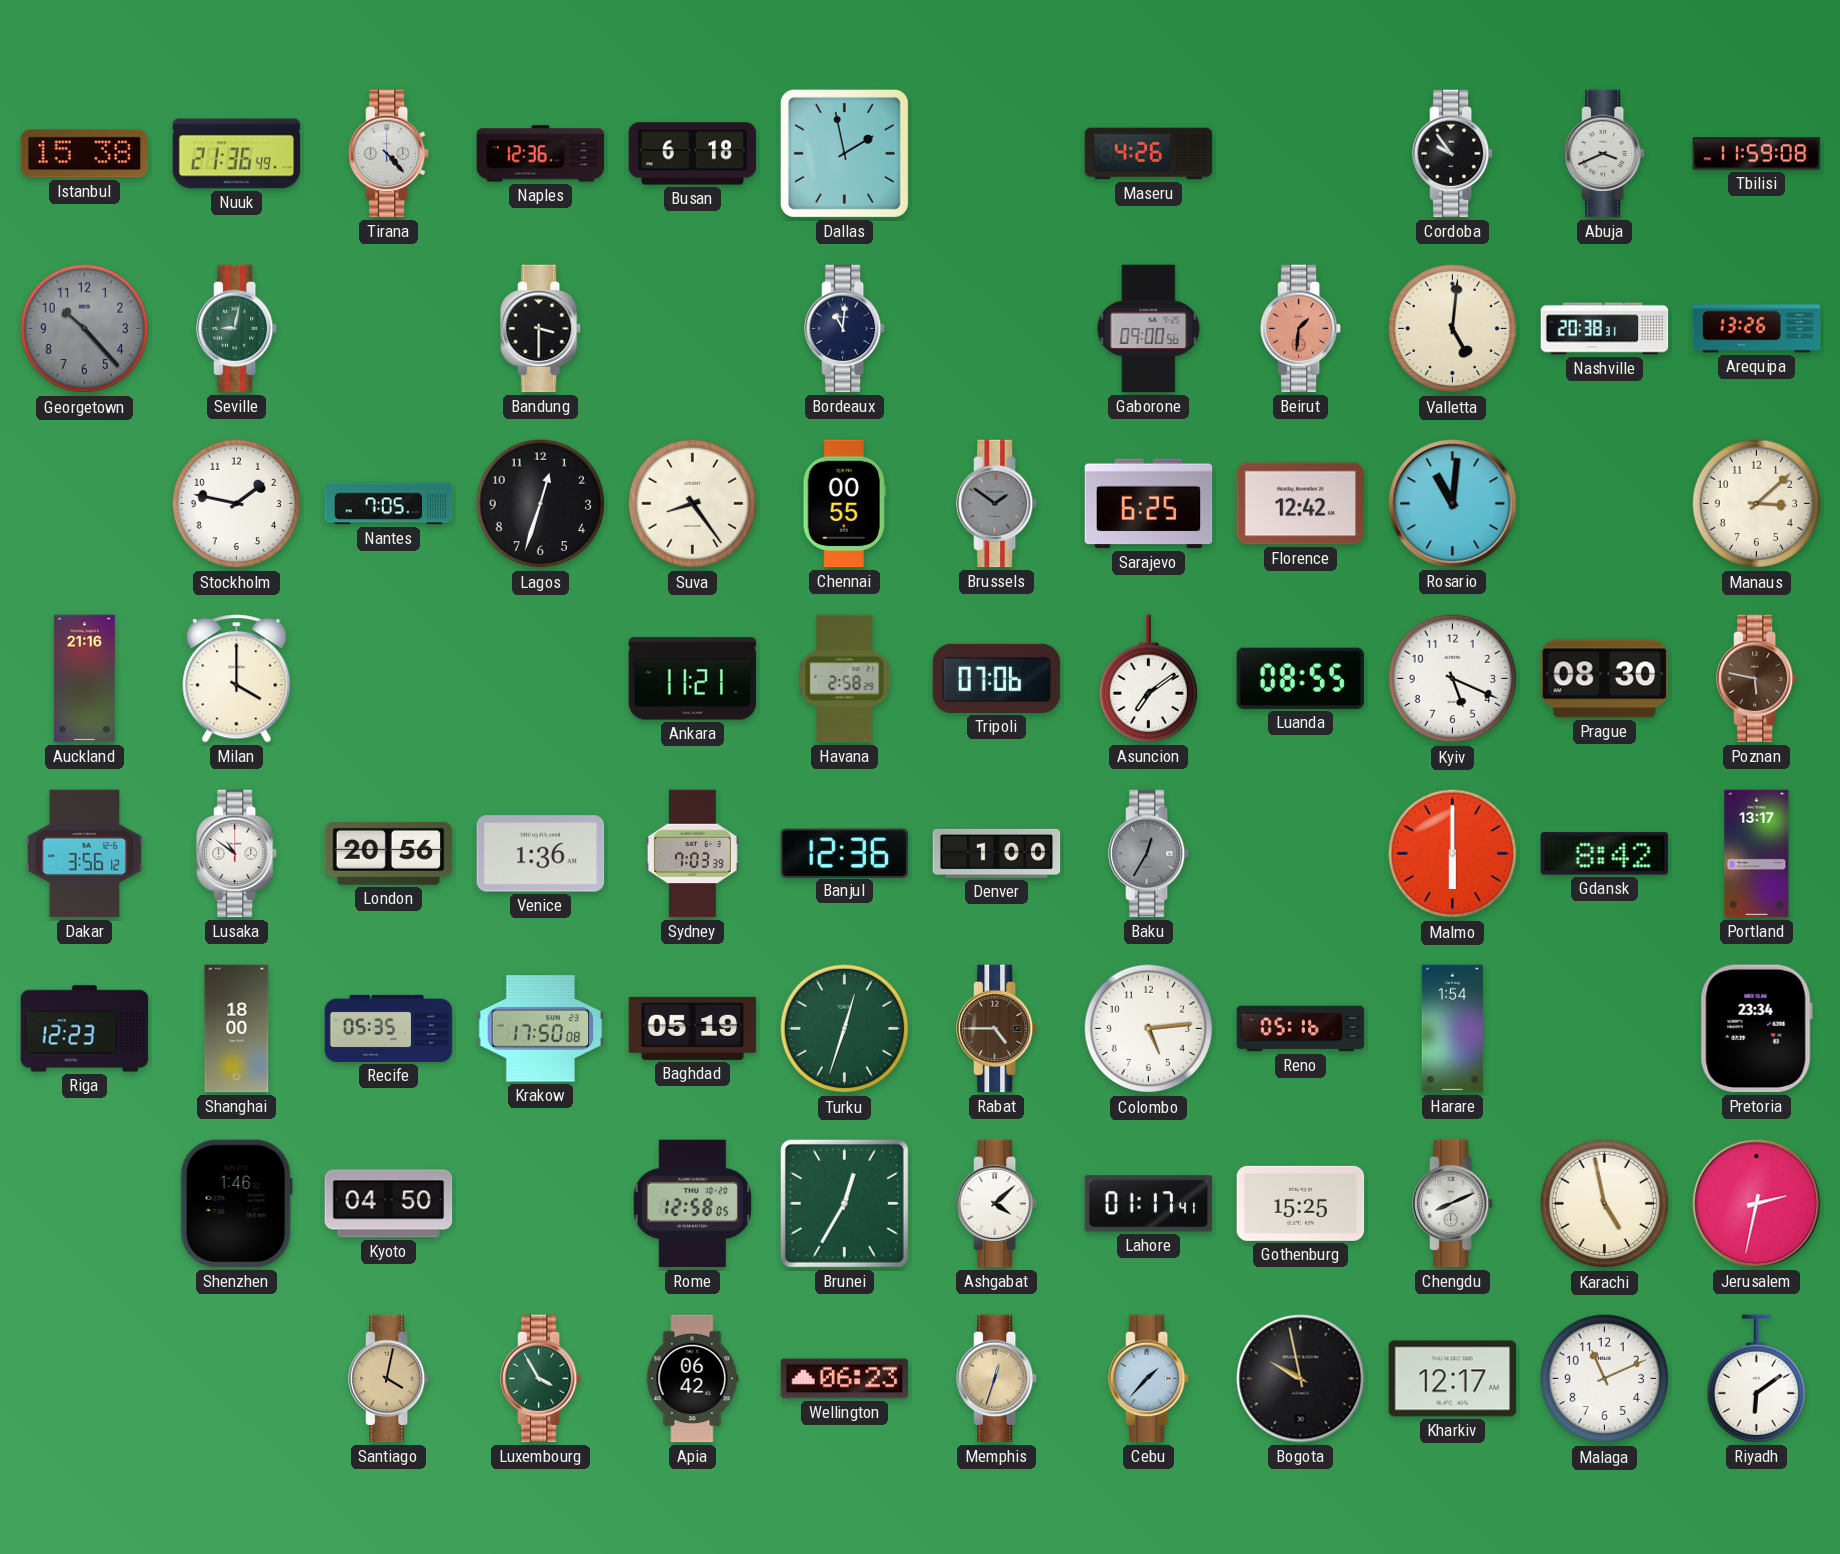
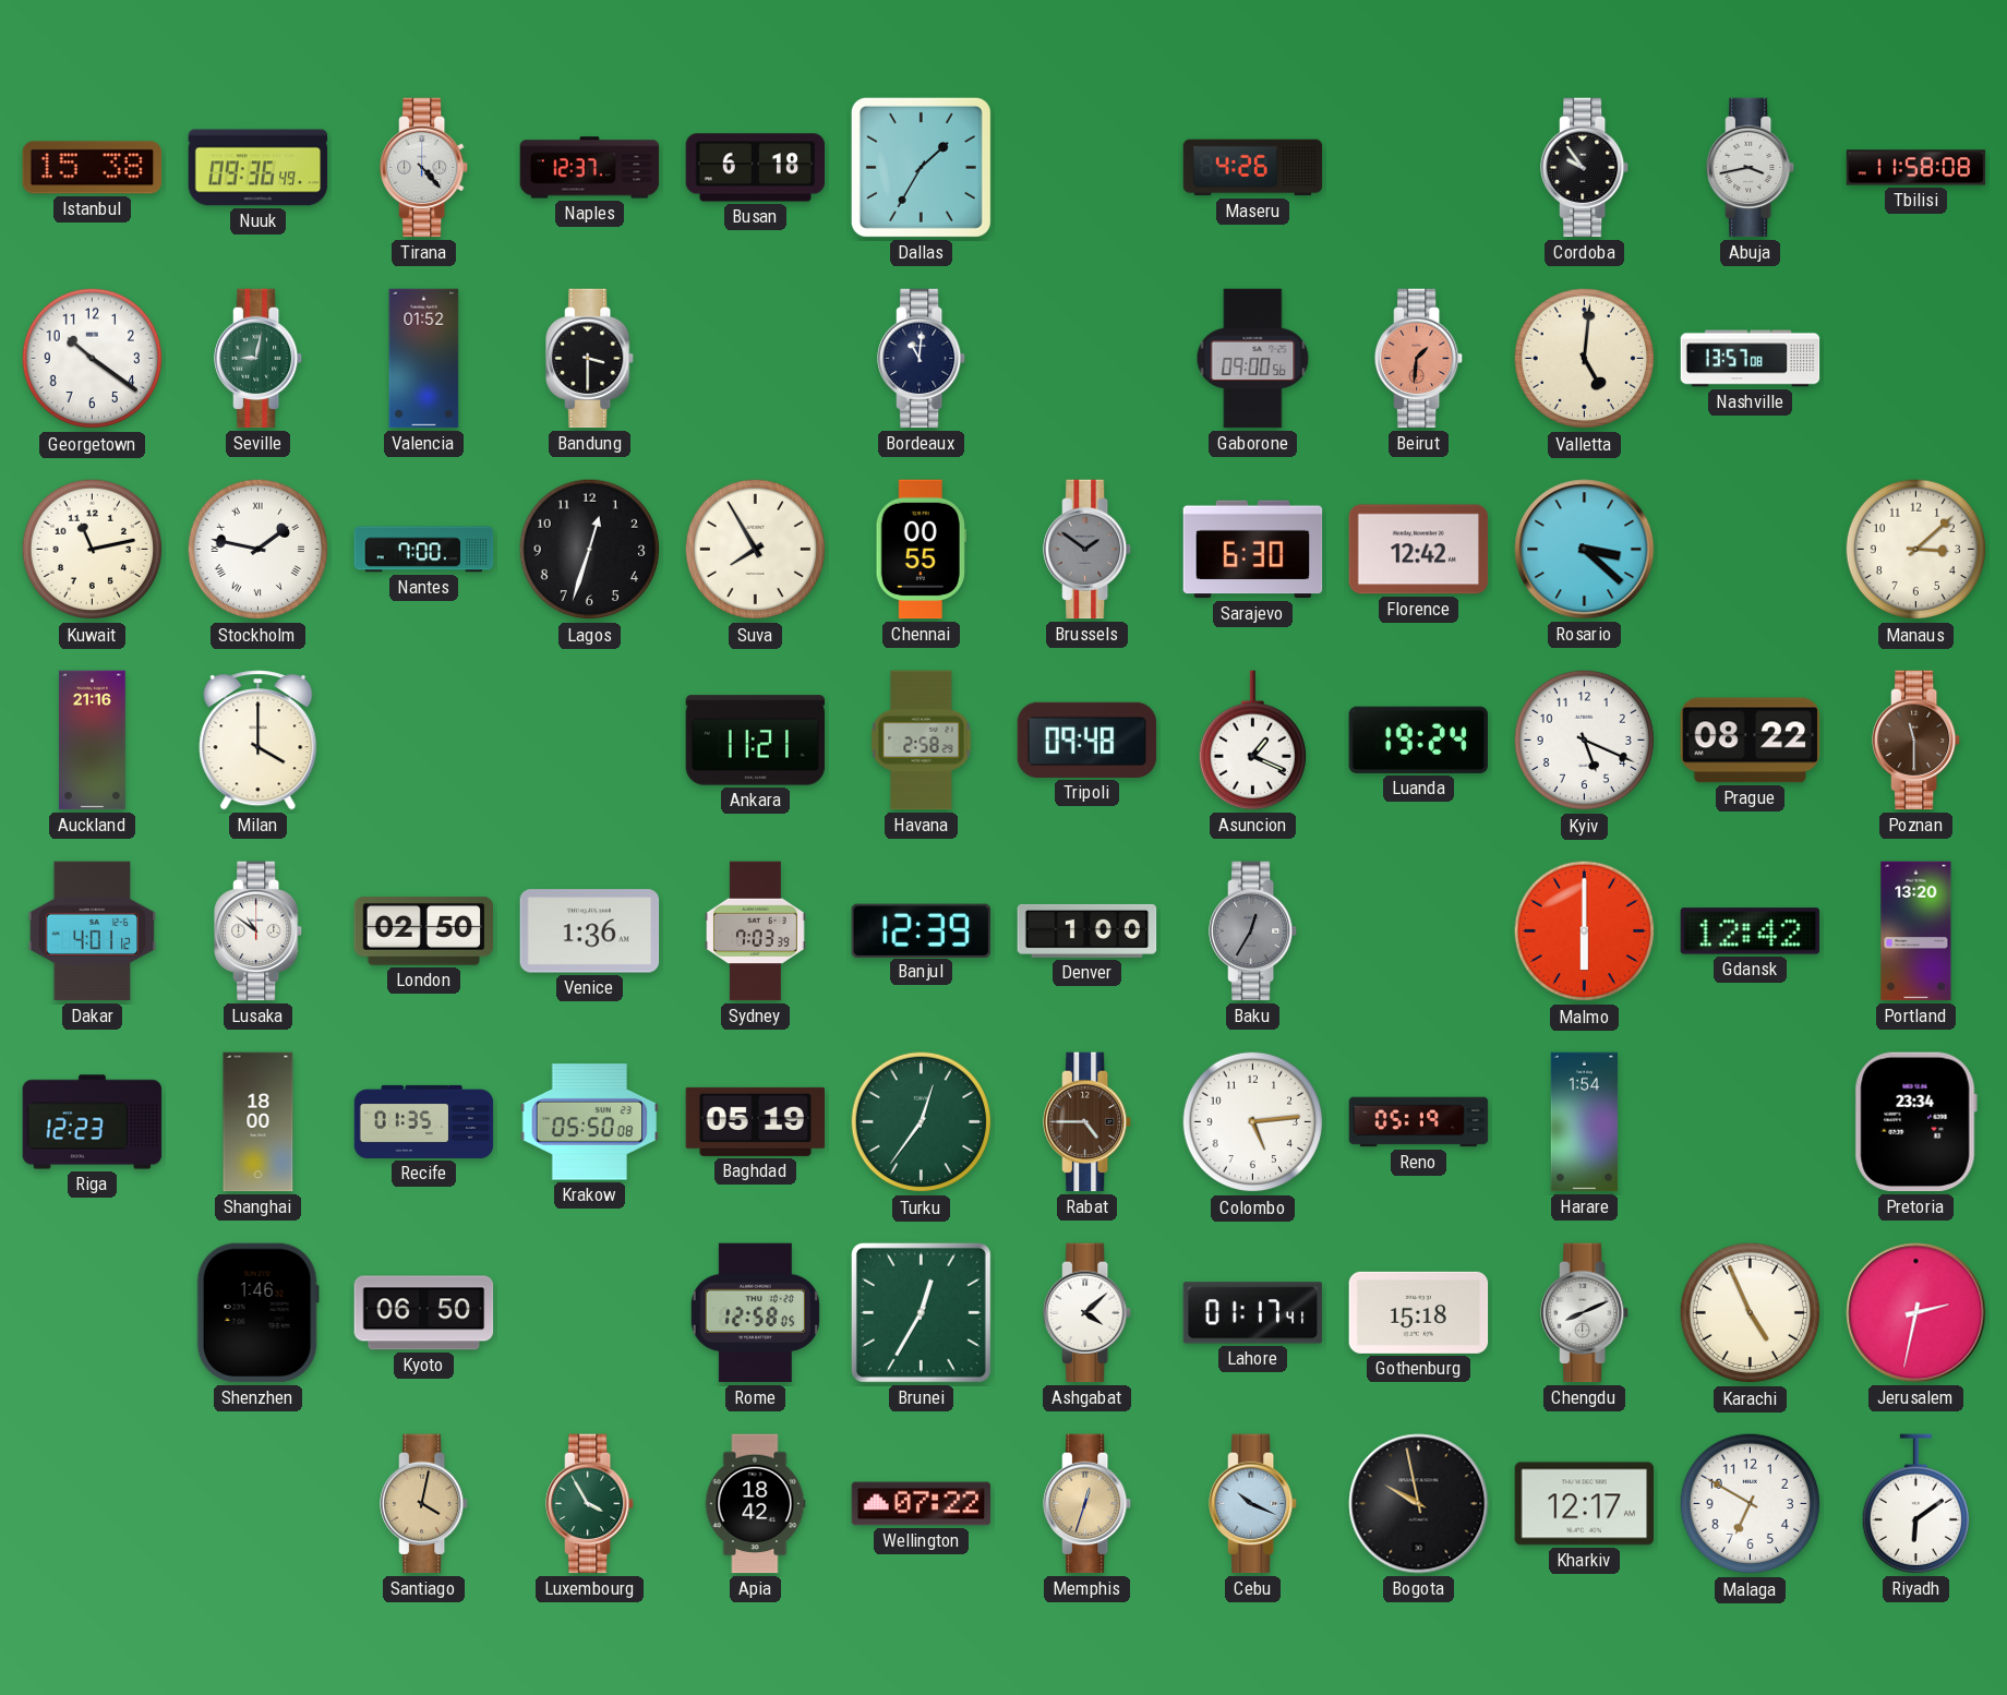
Nuuk: 21:36 -> 09:36
Naples: 12:36 -> 12:37
Dallas: 1:58 -> 1:35
Abuja: 3:41 -> 3:43
Tbilisi: 11:59 -> 11:58
Georgetown: 10:23 -> 10:21
Georgetown dial: grey -> white
Valencia: none -> 01:52
Nashville: 20:38 -> 13:57
Arequipa: 13:26 -> none
Kuwait: none -> 11:13
Stockholm numerals: Arabic -> Roman
Nantes: 7:05 -> 7:00
Suva: 8:24 -> 7:55
Sarajevo: 6:25 -> 6:30
Rosario: 11:01 -> 3:22
Tripoli: 07:06 -> 09:48
Asuncion: 7:09 -> 1:19
Luanda: 08:55 -> 19:24
Prague: 08:30 -> 08:22
Poznan: 5:47 -> 11:30
Dakar: 3:56 -> 4:01
London: 20:56 -> 02:50
Banjul: 12:36 -> 12:39
Gdansk: 8:42 -> 12:42
Portland: 13:17 -> 13:20
Recife: 05:35 -> 01:35
Krakow: 17:50 -> 05:50
Turku: 12:33 -> 12:36
Reno: 05:16 -> 05:19
Kyoto: 04:50 -> 06:50
Gothenburg: 15:25 -> 15:18
Karachi: 4:58 -> 4:56
Apia: 06:42 -> 18:42
Wellington: 06:23 -> 07:22
Cebu: 1:37 -> 10:19
Malaga: 11:11 -> 6:50
